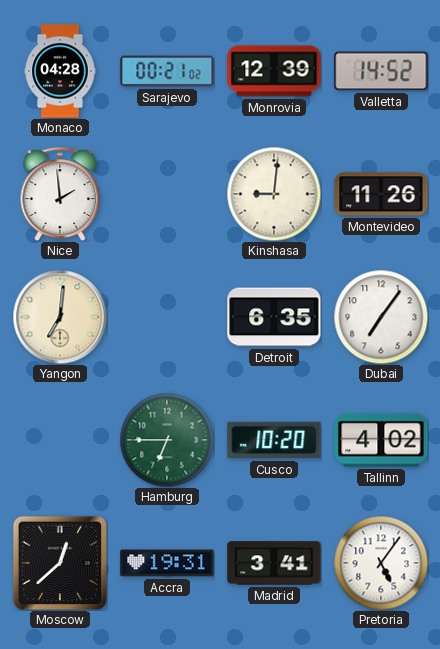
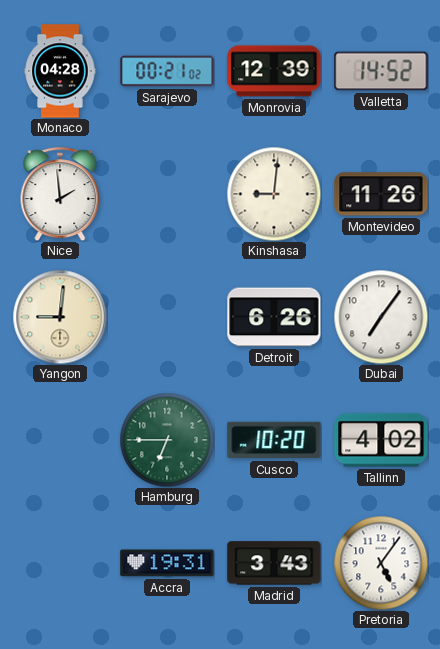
Yangon: 7:01 -> 9:01
Detroit: 6:35 -> 6:26
Moscow: 12:38 -> none
Madrid: 3:41 -> 3:43
